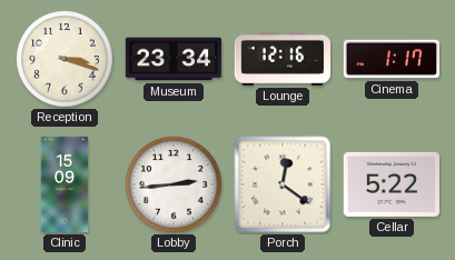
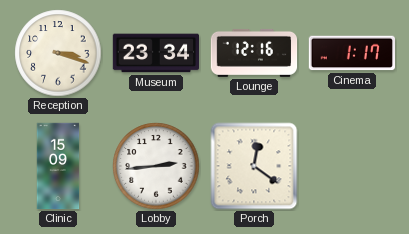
Cellar: 5:22 -> none
